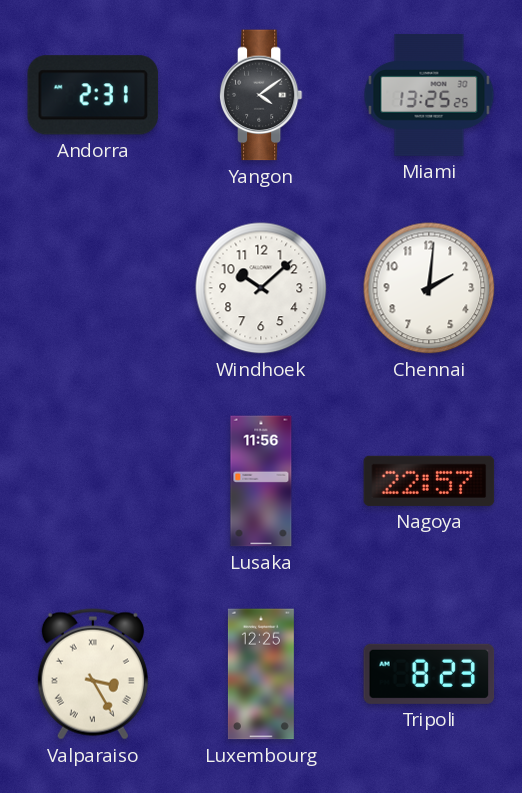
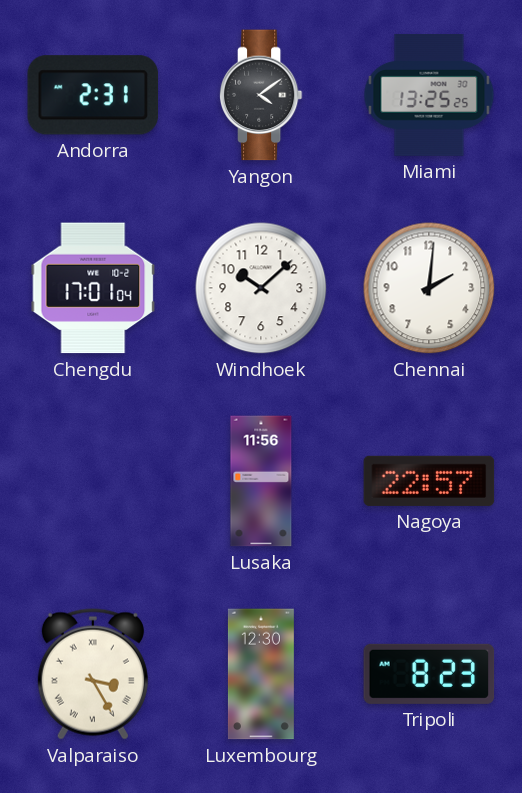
Chengdu: none -> 17:01
Luxembourg: 12:25 -> 12:30
